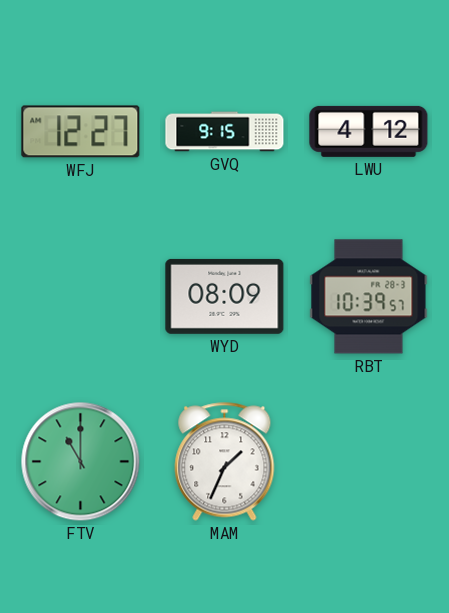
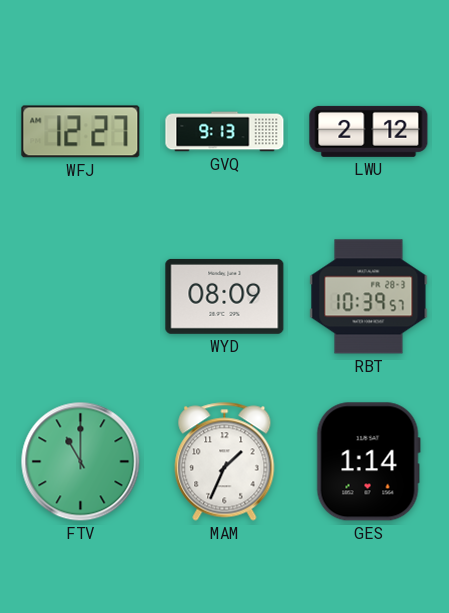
GVQ: 9:15 -> 9:13
LWU: 4:12 -> 2:12
GES: none -> 1:14
